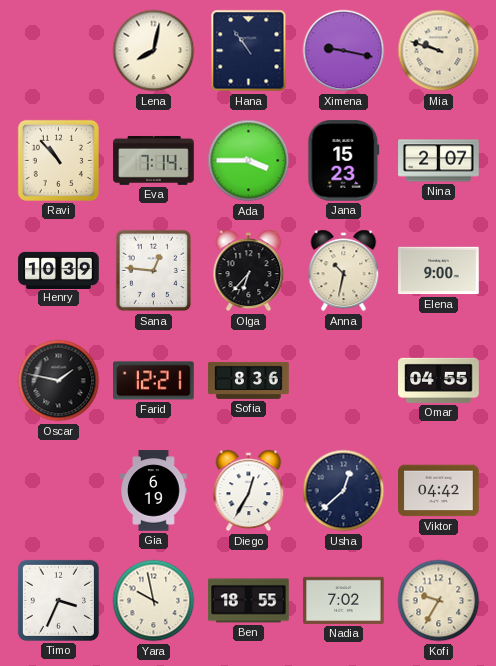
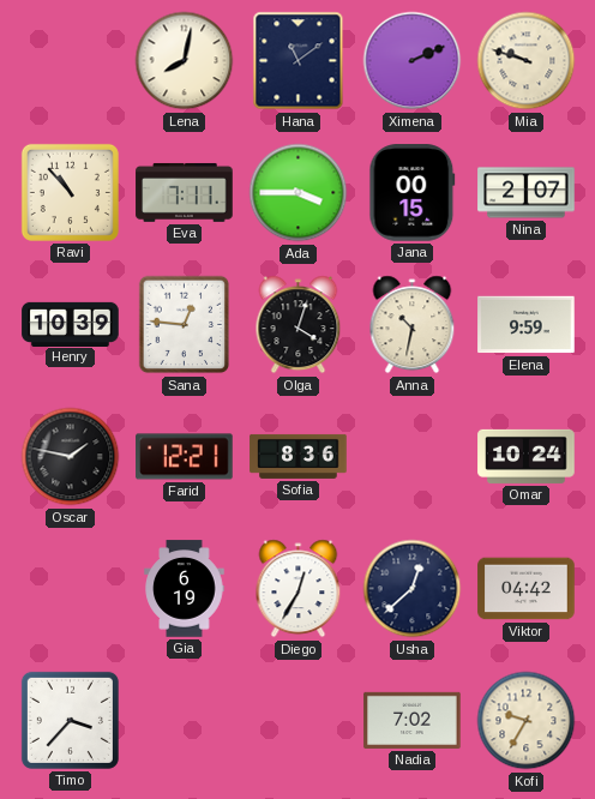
Hana: 10:54 -> 11:09
Ximena: 9:17 -> 2:11
Eva: 7:14 -> 7:11
Jana: 15:23 -> 00:15
Olga: 6:37 -> 4:03
Elena: 9:00 -> 9:59
Omar: 04:55 -> 10:24
Timo: 3:34 -> 3:37
Yara: 9:58 -> none
Ben: 18:55 -> none
